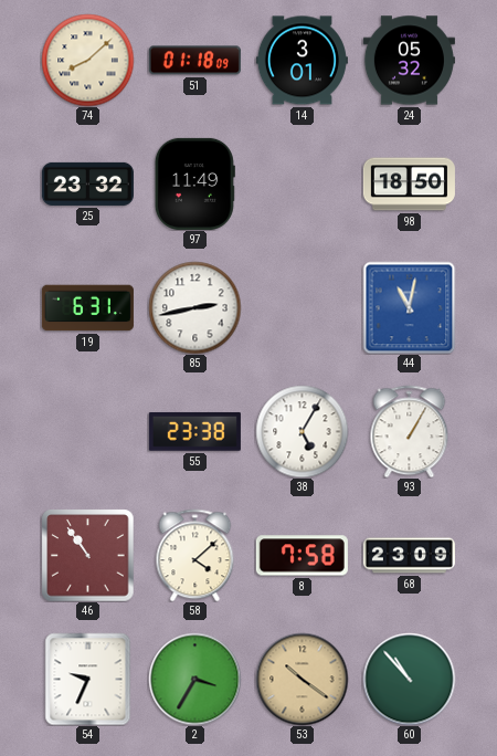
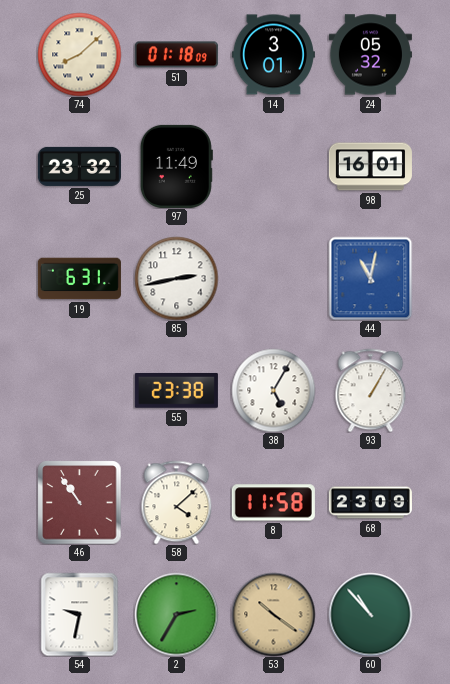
98: 18:50 -> 16:01
8: 7:58 -> 11:58
54: 9:34 -> 9:32
2: 3:35 -> 2:35
